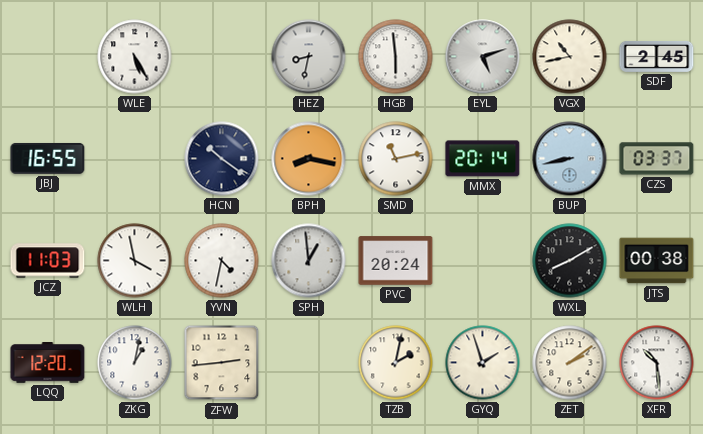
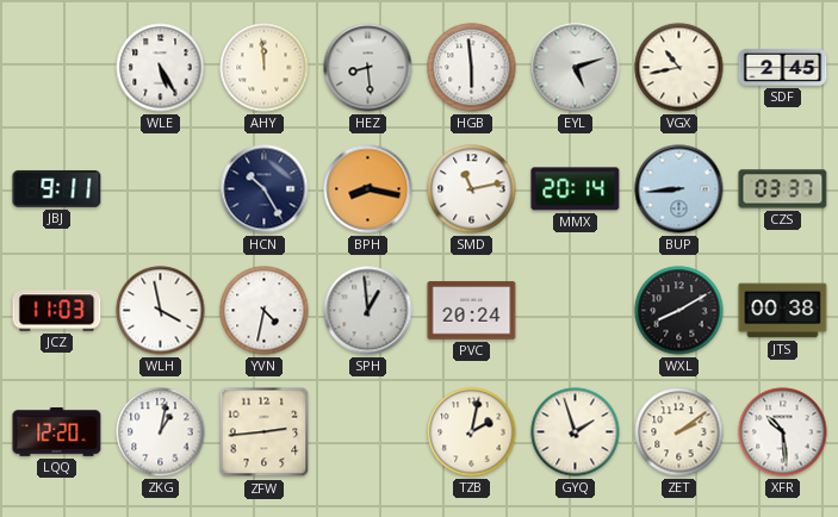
AHY: none -> 11:59
HEZ: 8:32 -> 8:29
JBJ: 16:55 -> 9:11
HCN: 10:21 -> 10:25
BUP: 8:43 -> 8:44
